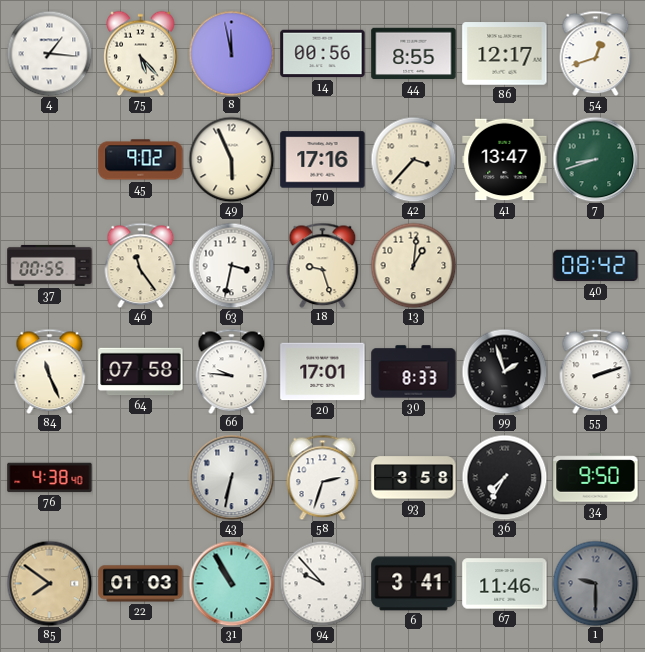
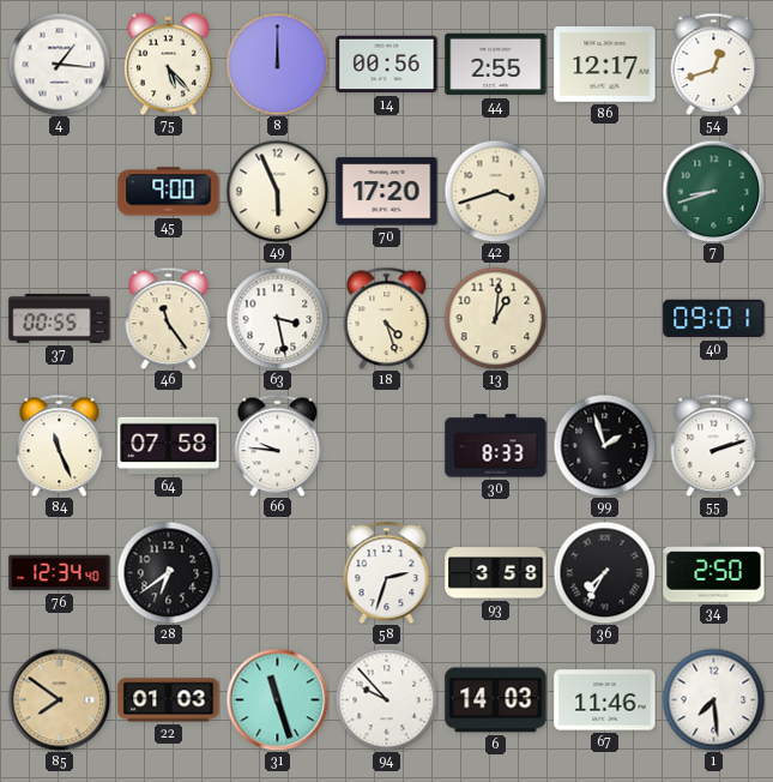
8: 11:58 -> 12:00
44: 8:55 -> 2:55
45: 9:02 -> 9:00
70: 17:16 -> 17:20
42: 3:37 -> 3:42
41: 13:47 -> none
63: 3:32 -> 3:28
18: 9:27 -> 4:27
40: 08:42 -> 09:01
20: 17:01 -> none
76: 4:38 -> 12:34
28: none -> 6:39
43: 6:32 -> none
34: 9:50 -> 2:50
31: 10:55 -> 11:27
6: 3:41 -> 14:03
1: 9:30 -> 7:29
1 dial: grey -> white
